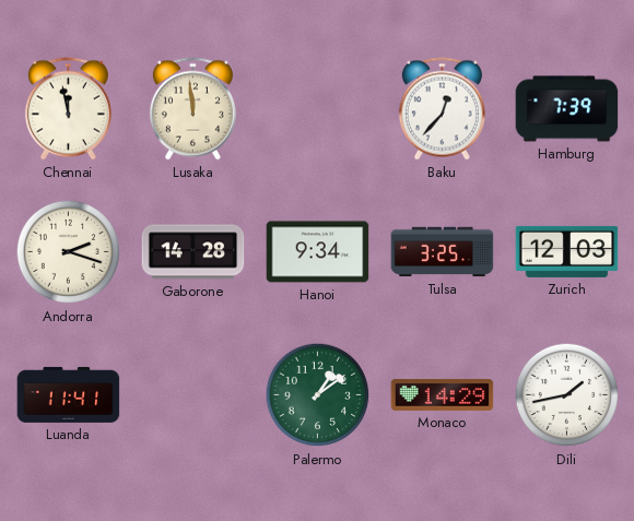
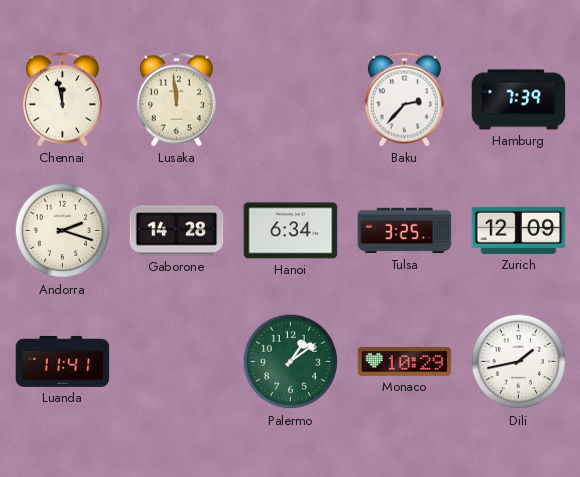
Baku: 12:37 -> 2:37
Hanoi: 9:34 -> 6:34
Zurich: 12:03 -> 12:09
Monaco: 14:29 -> 10:29
